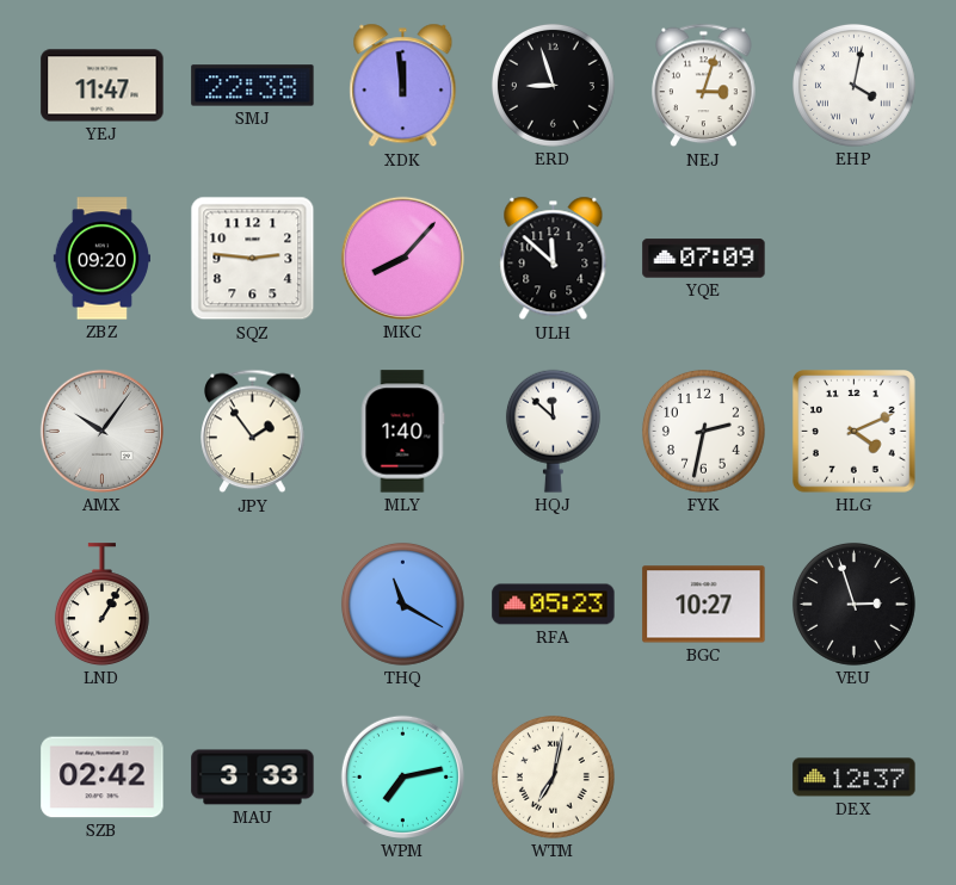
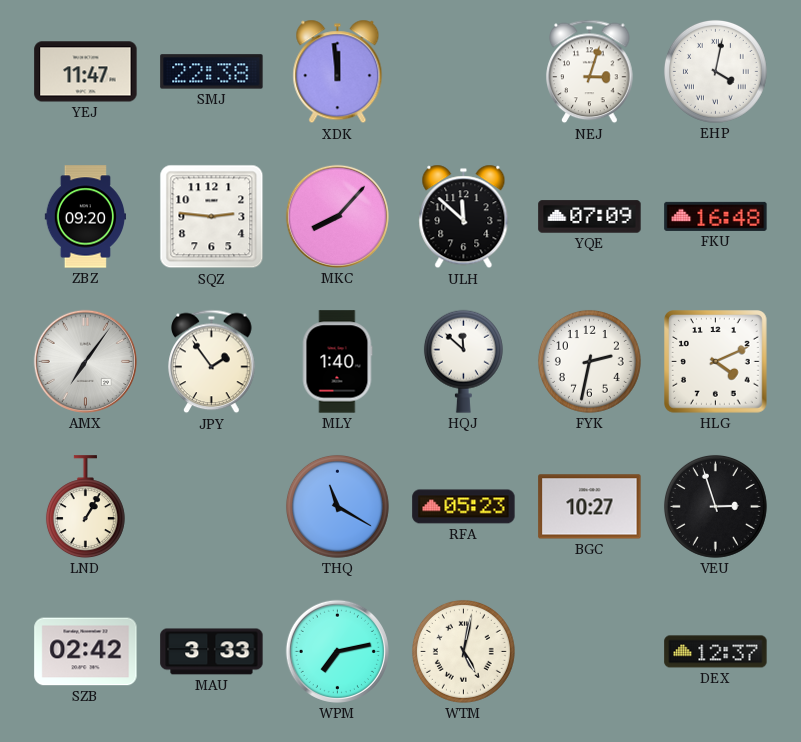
ERD: 8:57 -> none
FKU: none -> 16:48
AMX: 10:06 -> 7:06
WTM: 7:02 -> 5:02
